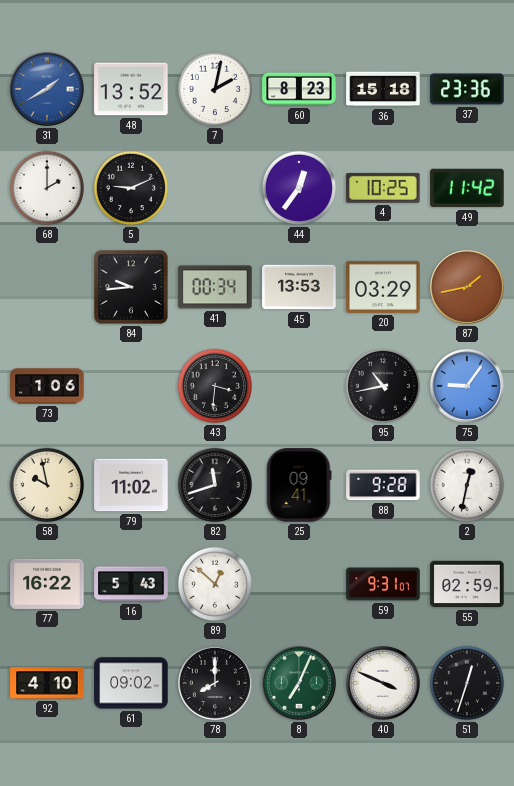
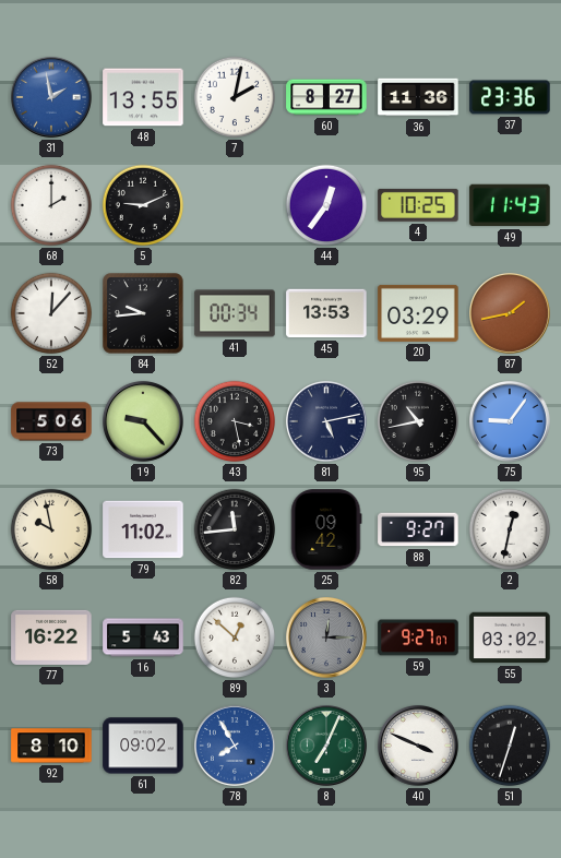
31: 1:40 -> 1:58
48: 13:52 -> 13:55
60: 8:23 -> 8:27
36: 15:18 -> 11:36
49: 11:42 -> 11:43
52: none -> 12:07
73: 1:06 -> 5:06
19: none -> 9:23
43: 3:31 -> 3:28
81: none -> 5:13
82: 11:42 -> 11:44
25: 09:41 -> 09:42
88: 9:28 -> 9:27
3: none -> 12:15
59: 9:31 -> 9:27
55: 02:59 -> 03:02
92: 4:10 -> 8:10
78: 8:00 -> 7:55
78 dial: black -> blue
